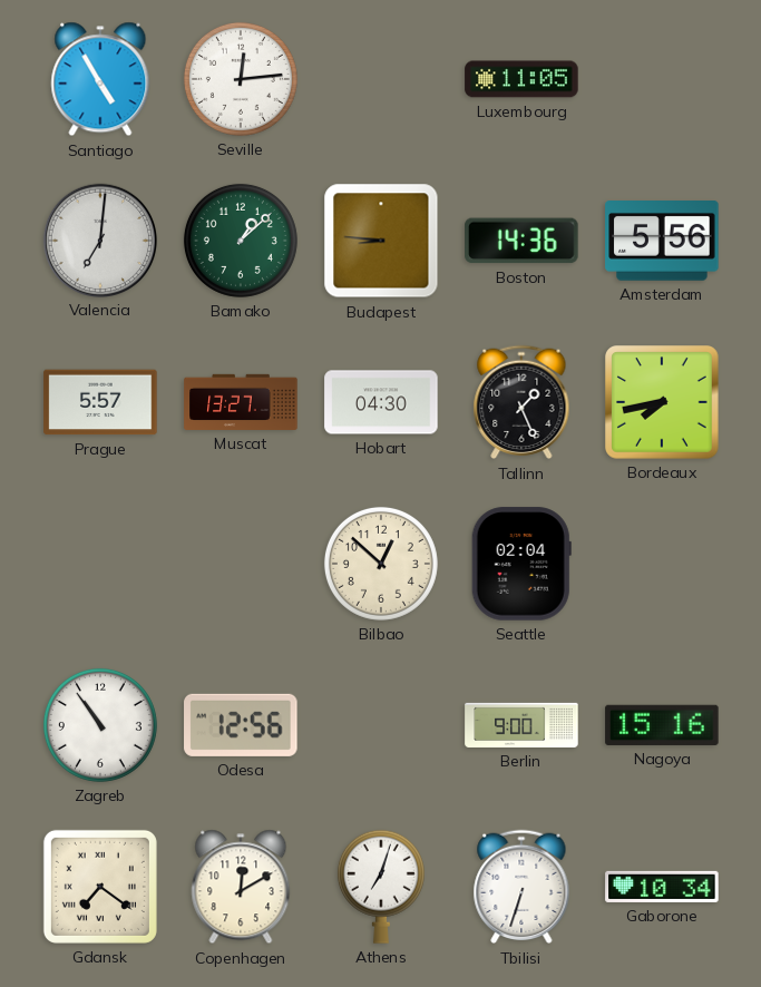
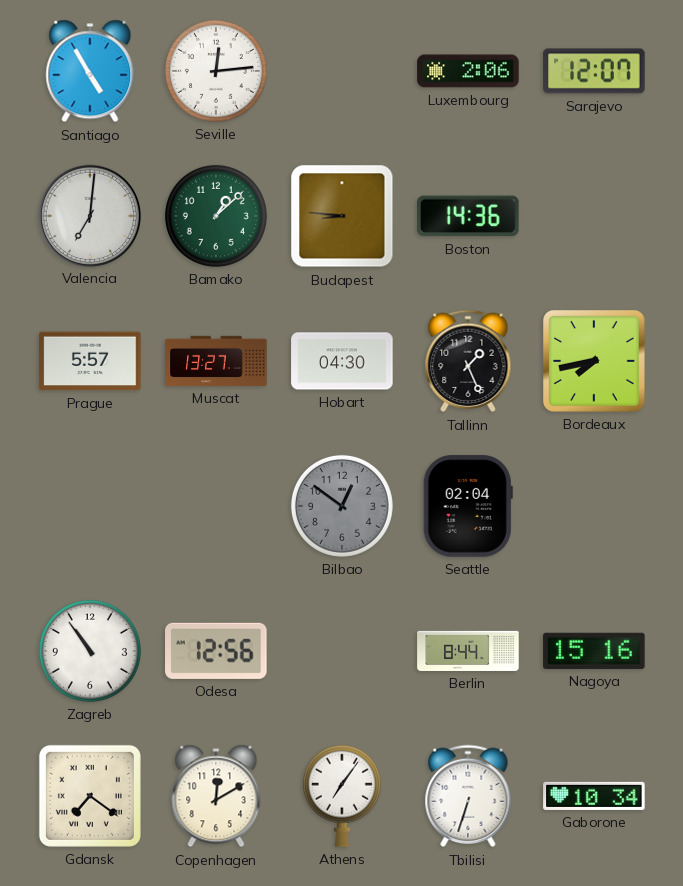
Luxembourg: 11:05 -> 2:06
Sarajevo: none -> 12:07
Amsterdam: 5:56 -> none
Bilbao: 12:52 -> 12:51
Bilbao dial: cream -> grey
Berlin: 9:00 -> 8:44
Athens: 7:03 -> 7:06
